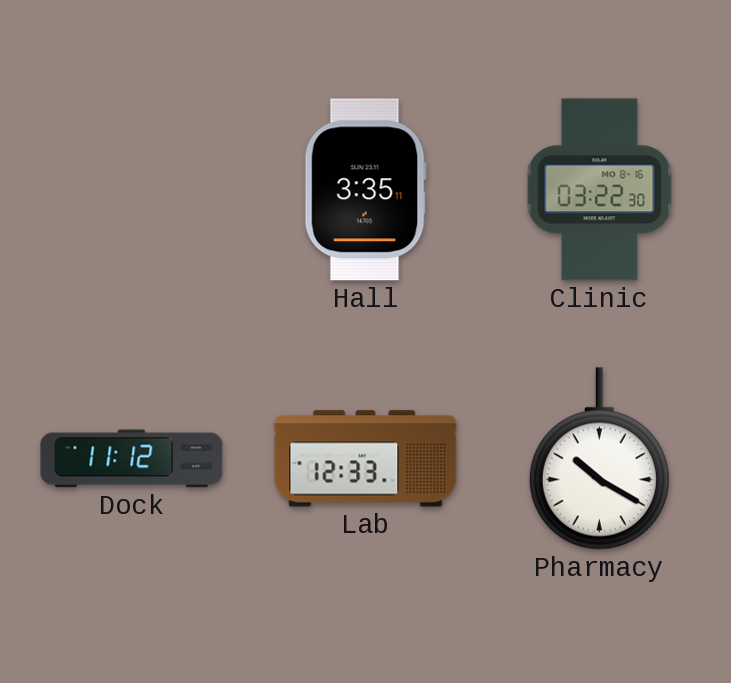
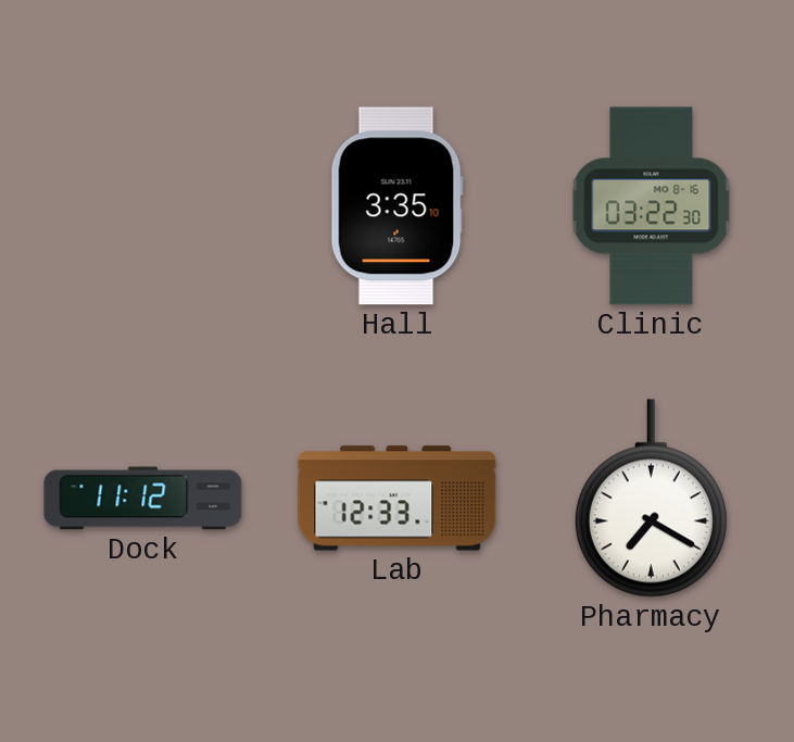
Hall: 3:35:11 -> 3:35:10
Pharmacy: 10:20 -> 7:20
